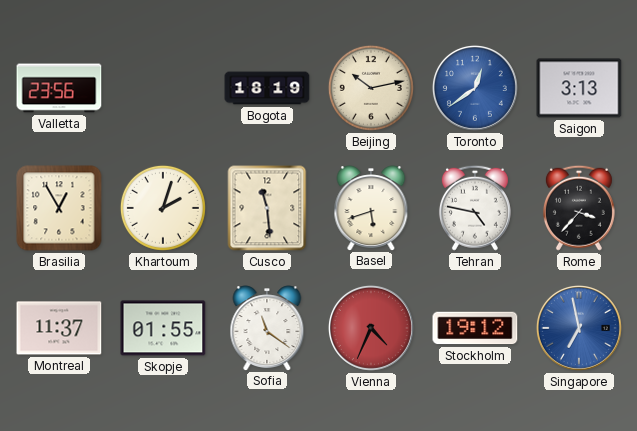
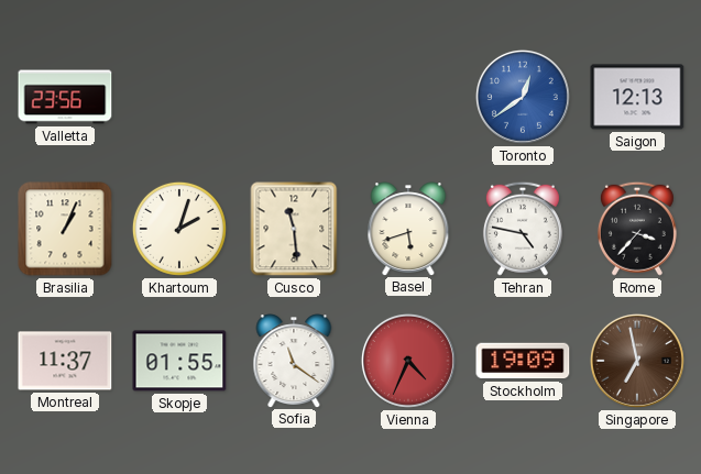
Bogota: 18:19 -> none
Beijing: 10:13 -> none
Saigon: 3:13 -> 12:13
Brasilia: 12:55 -> 1:04
Stockholm: 19:12 -> 19:09
Singapore dial: blue -> brown
